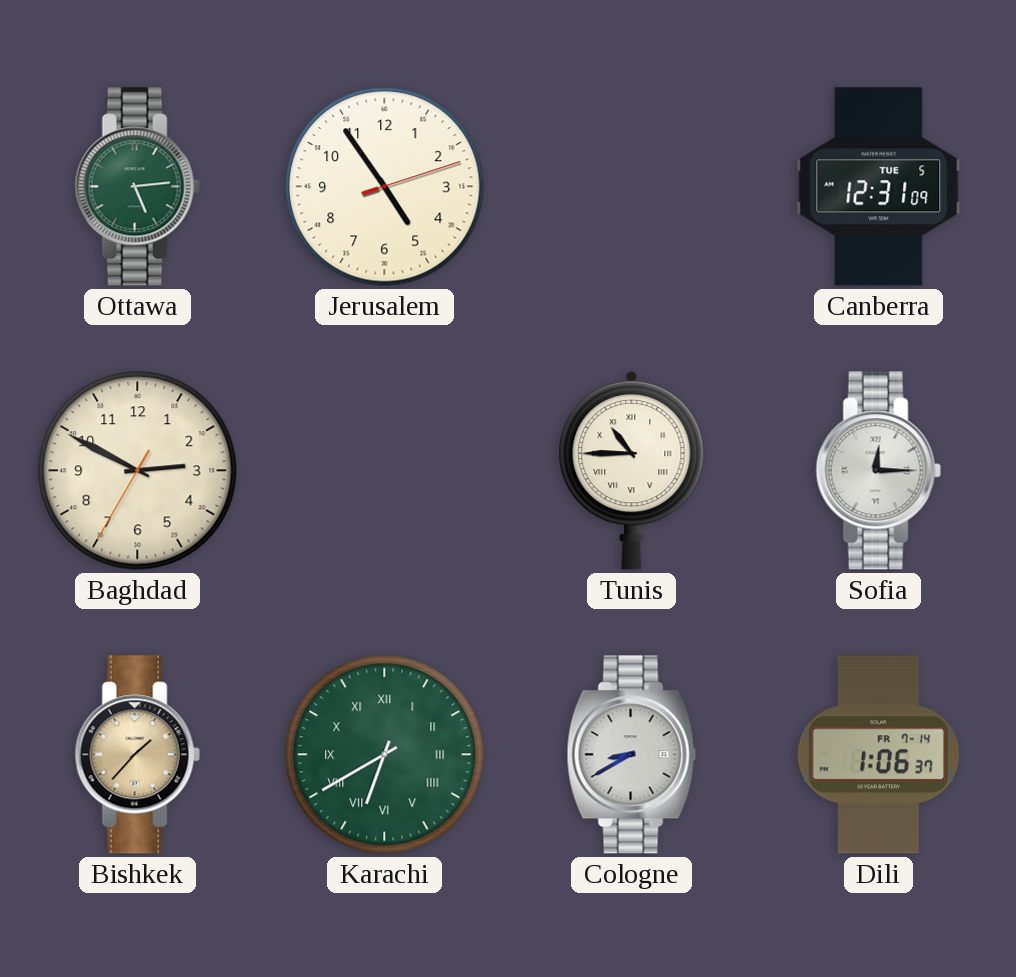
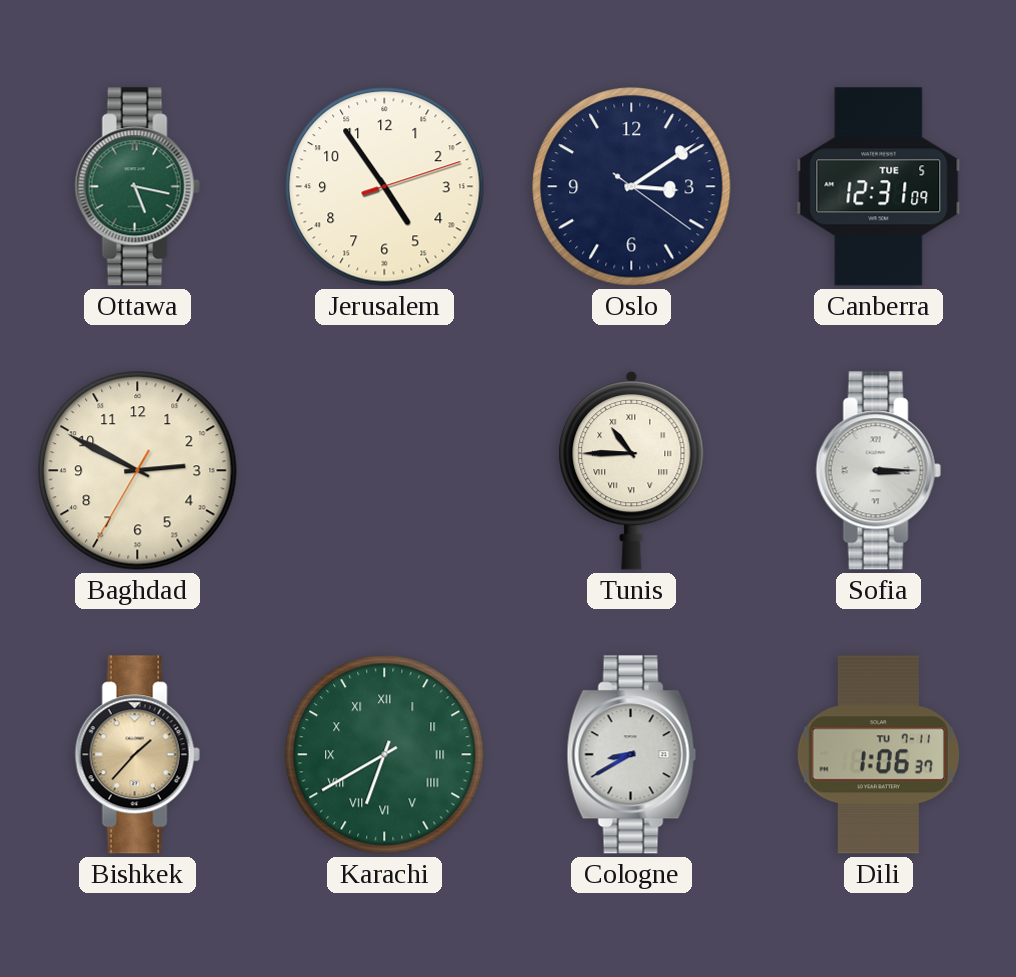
Ottawa: 5:14 -> 5:17
Oslo: none -> 3:09
Sofia: 12:15 -> 3:15
Dili date: FR 7-14 -> TU 7-11
